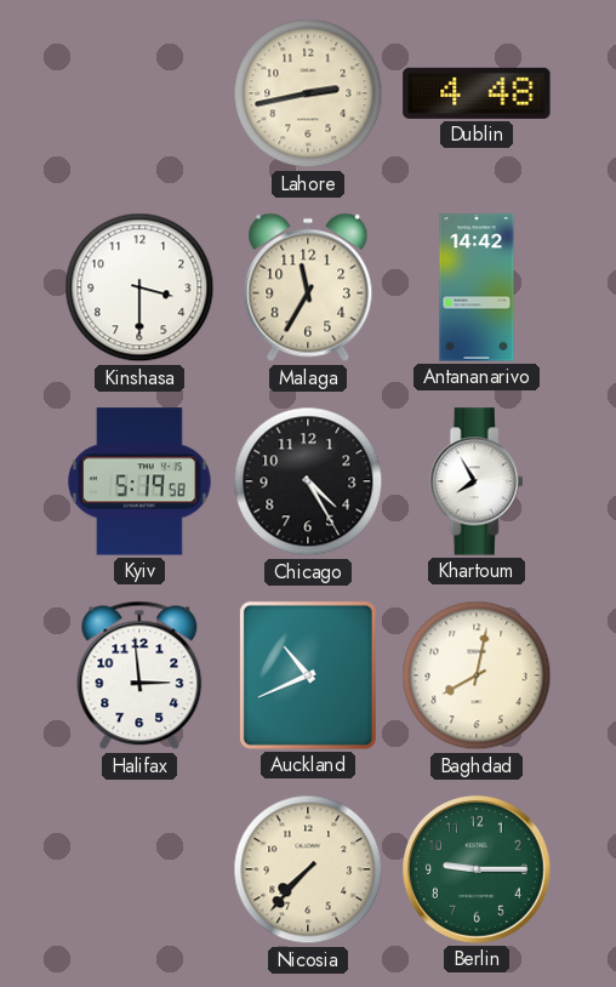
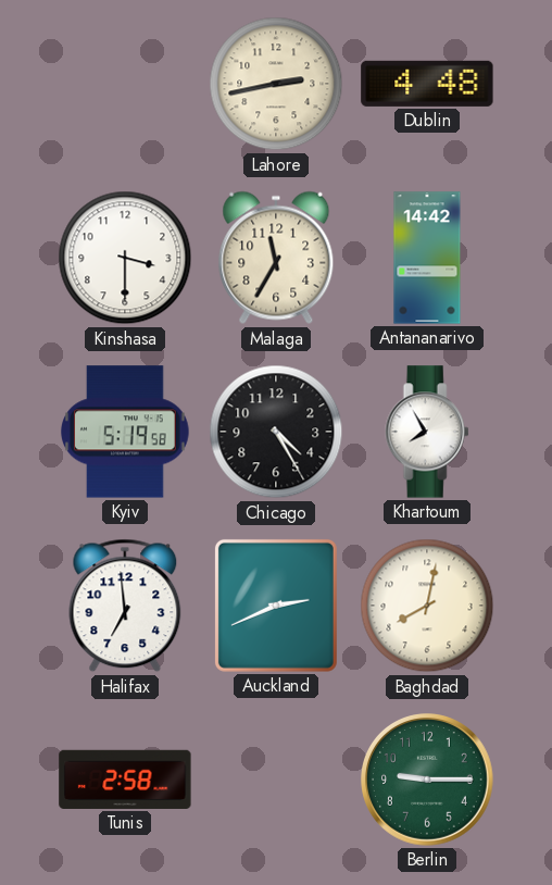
Halifax: 2:59 -> 6:59
Auckland: 10:41 -> 2:41
Tunis: none -> 2:58
Nicosia: 7:37 -> none
